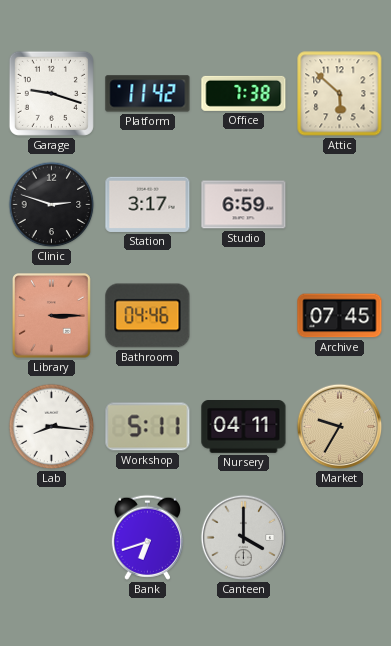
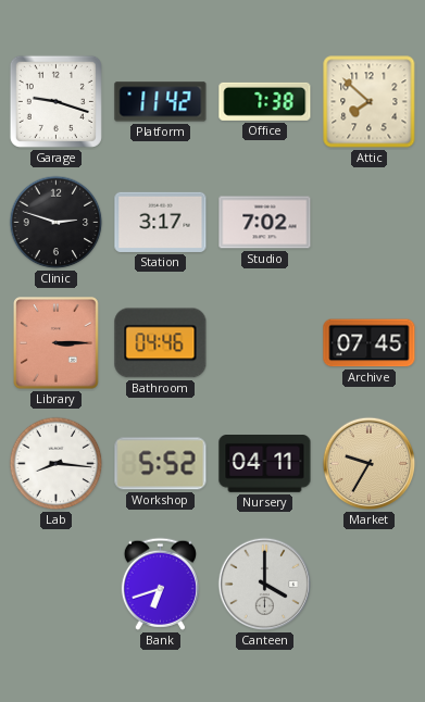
Attic: 5:52 -> 7:52
Studio: 6:59 -> 7:02
Workshop: 5:11 -> 5:52
